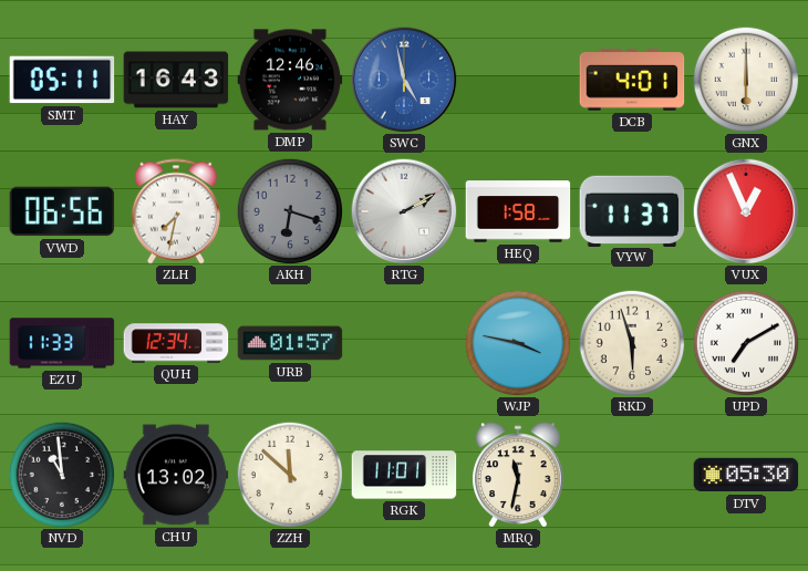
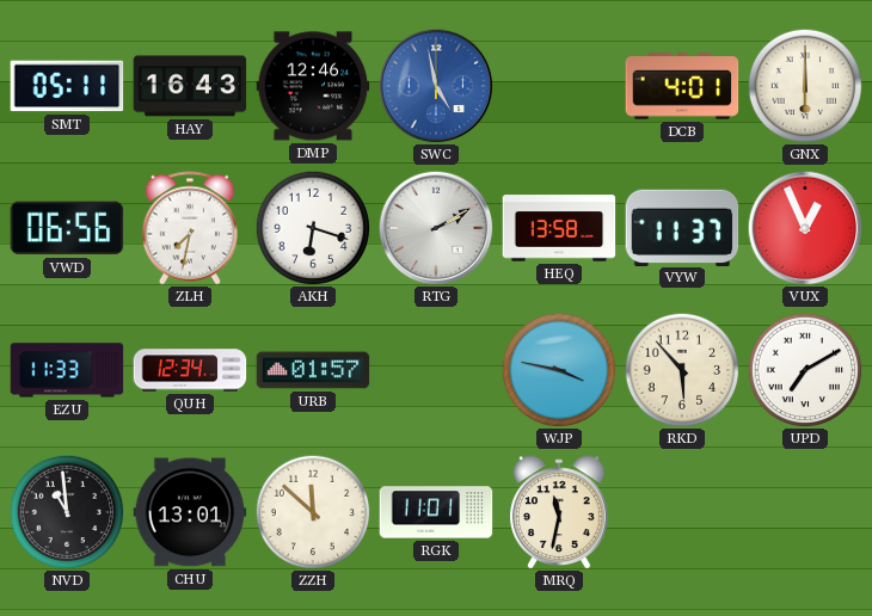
AKH dial: grey -> white
HEQ: 1:58 -> 13:58
RKD: 5:57 -> 5:53
CHU: 13:02 -> 13:01
DTV: 05:30 -> none
